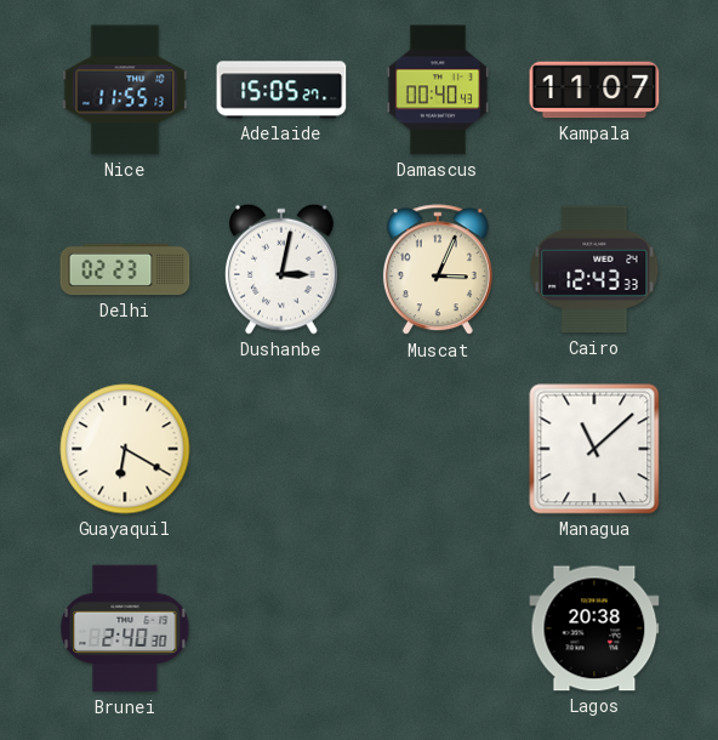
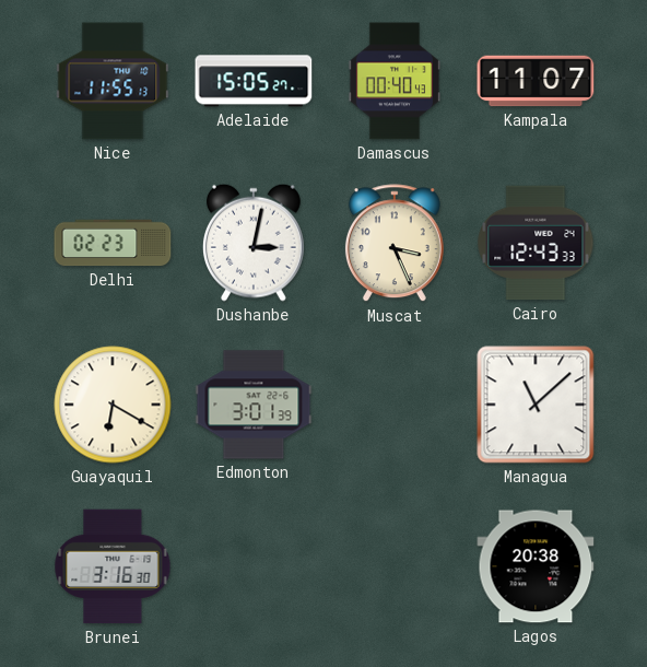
Muscat: 3:04 -> 3:26
Edmonton: none -> 3:01
Brunei: 2:40 -> 3:16
